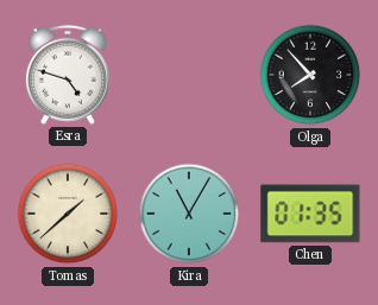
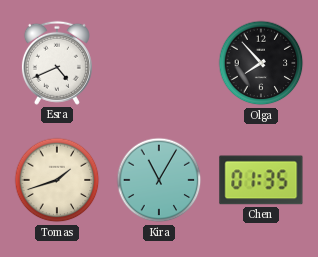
Esra: 4:48 -> 4:41
Tomas: 1:38 -> 1:42
